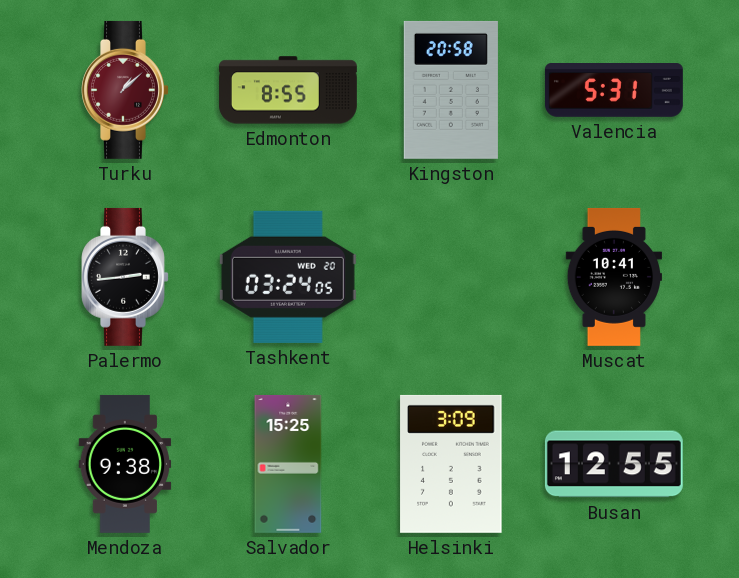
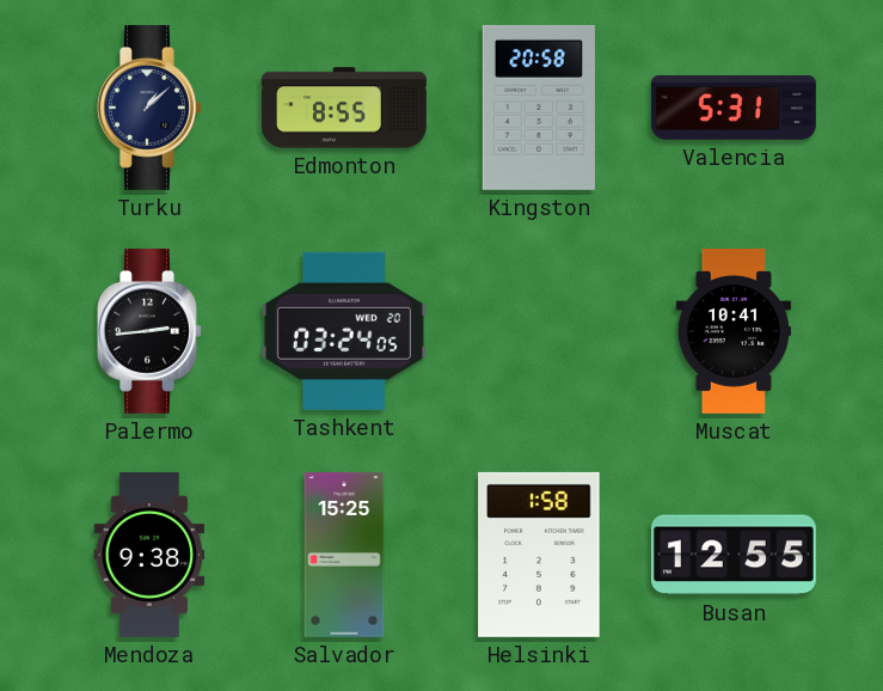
Turku dial: burgundy -> navy
Helsinki: 3:09 -> 1:58
